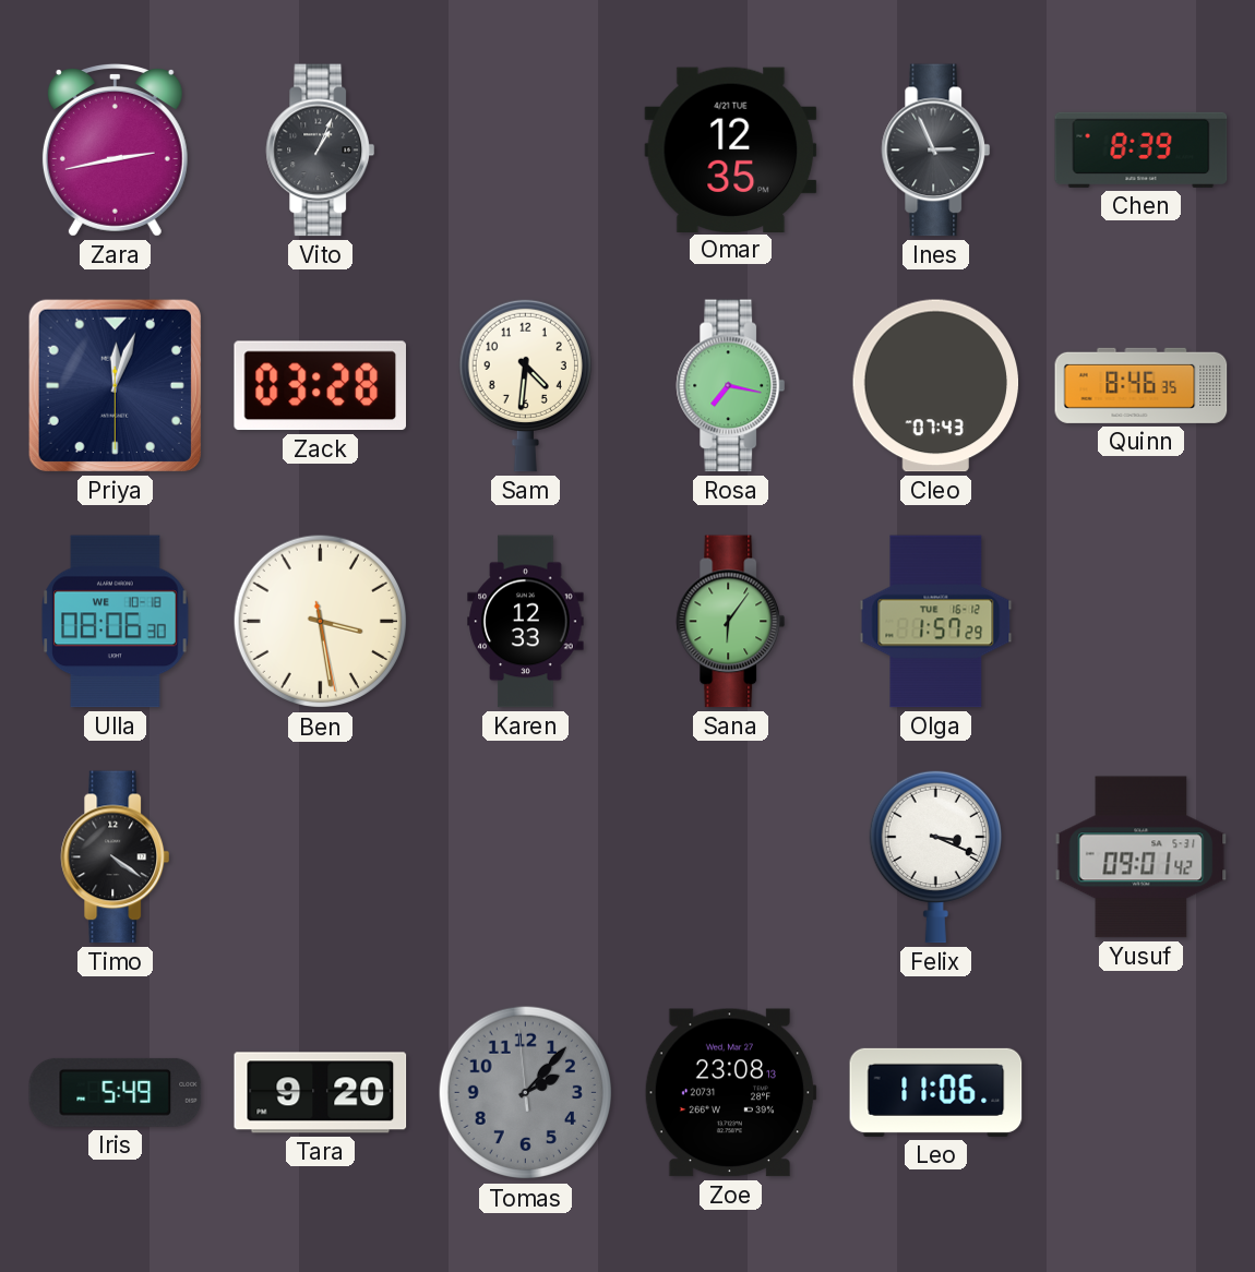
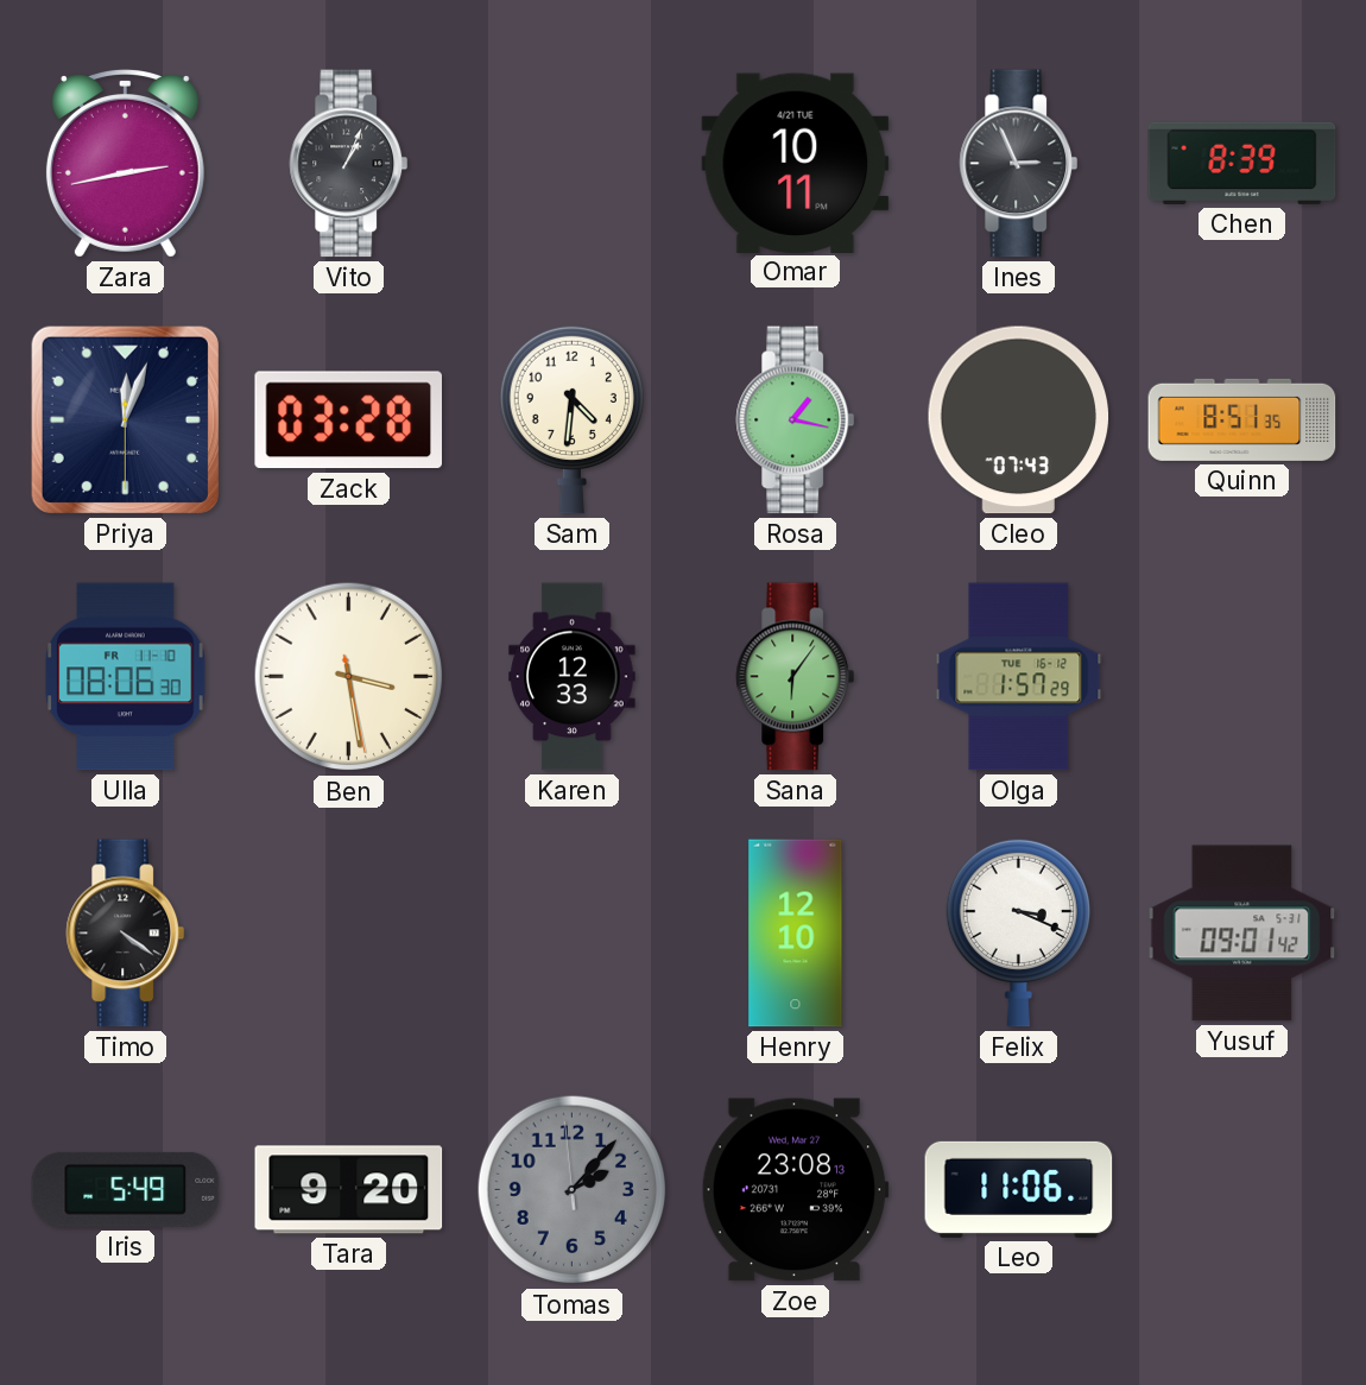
Omar: 12:35 -> 10:11
Rosa: 7:17 -> 1:17
Quinn: 8:46 -> 8:51
Ulla date: WE 10-18 -> FR 11-10
Henry: none -> 12:10
